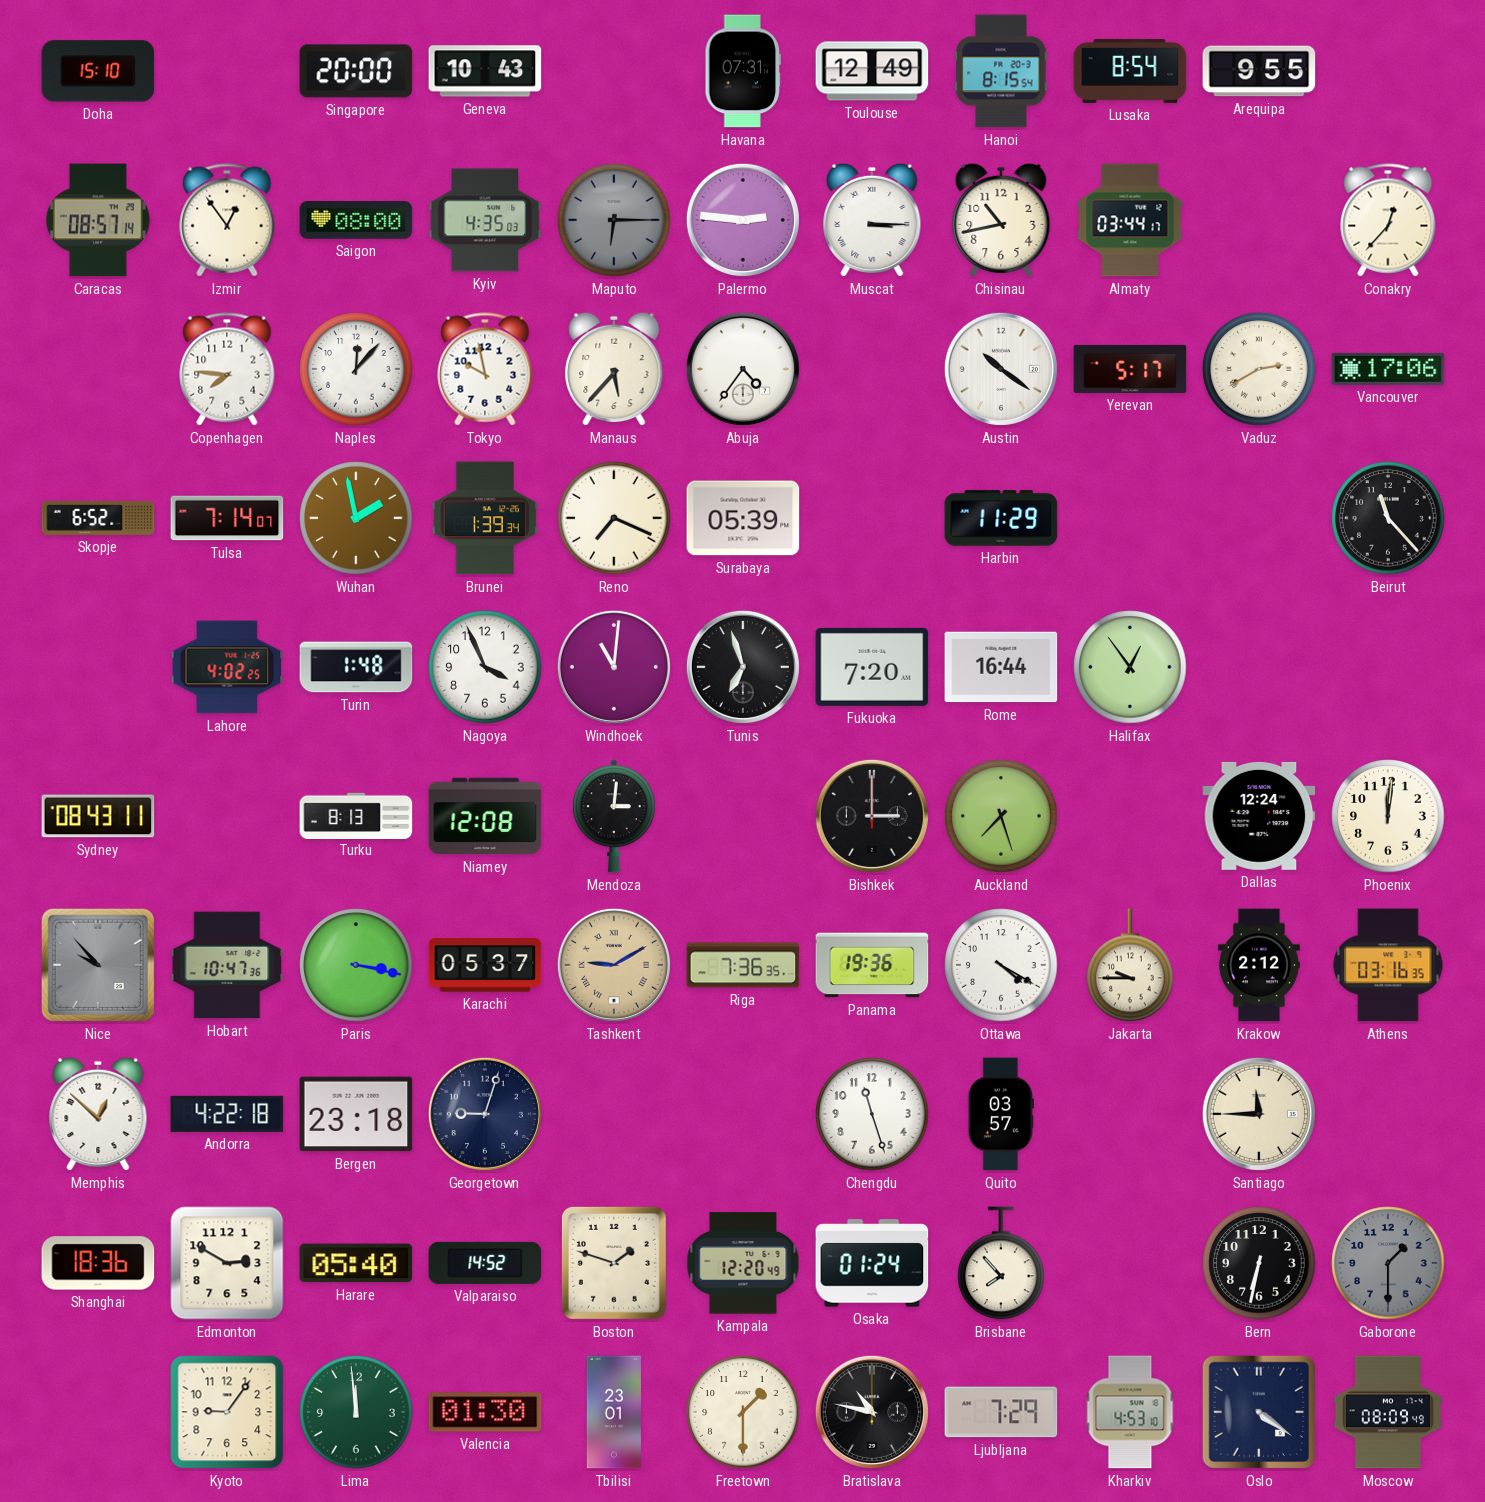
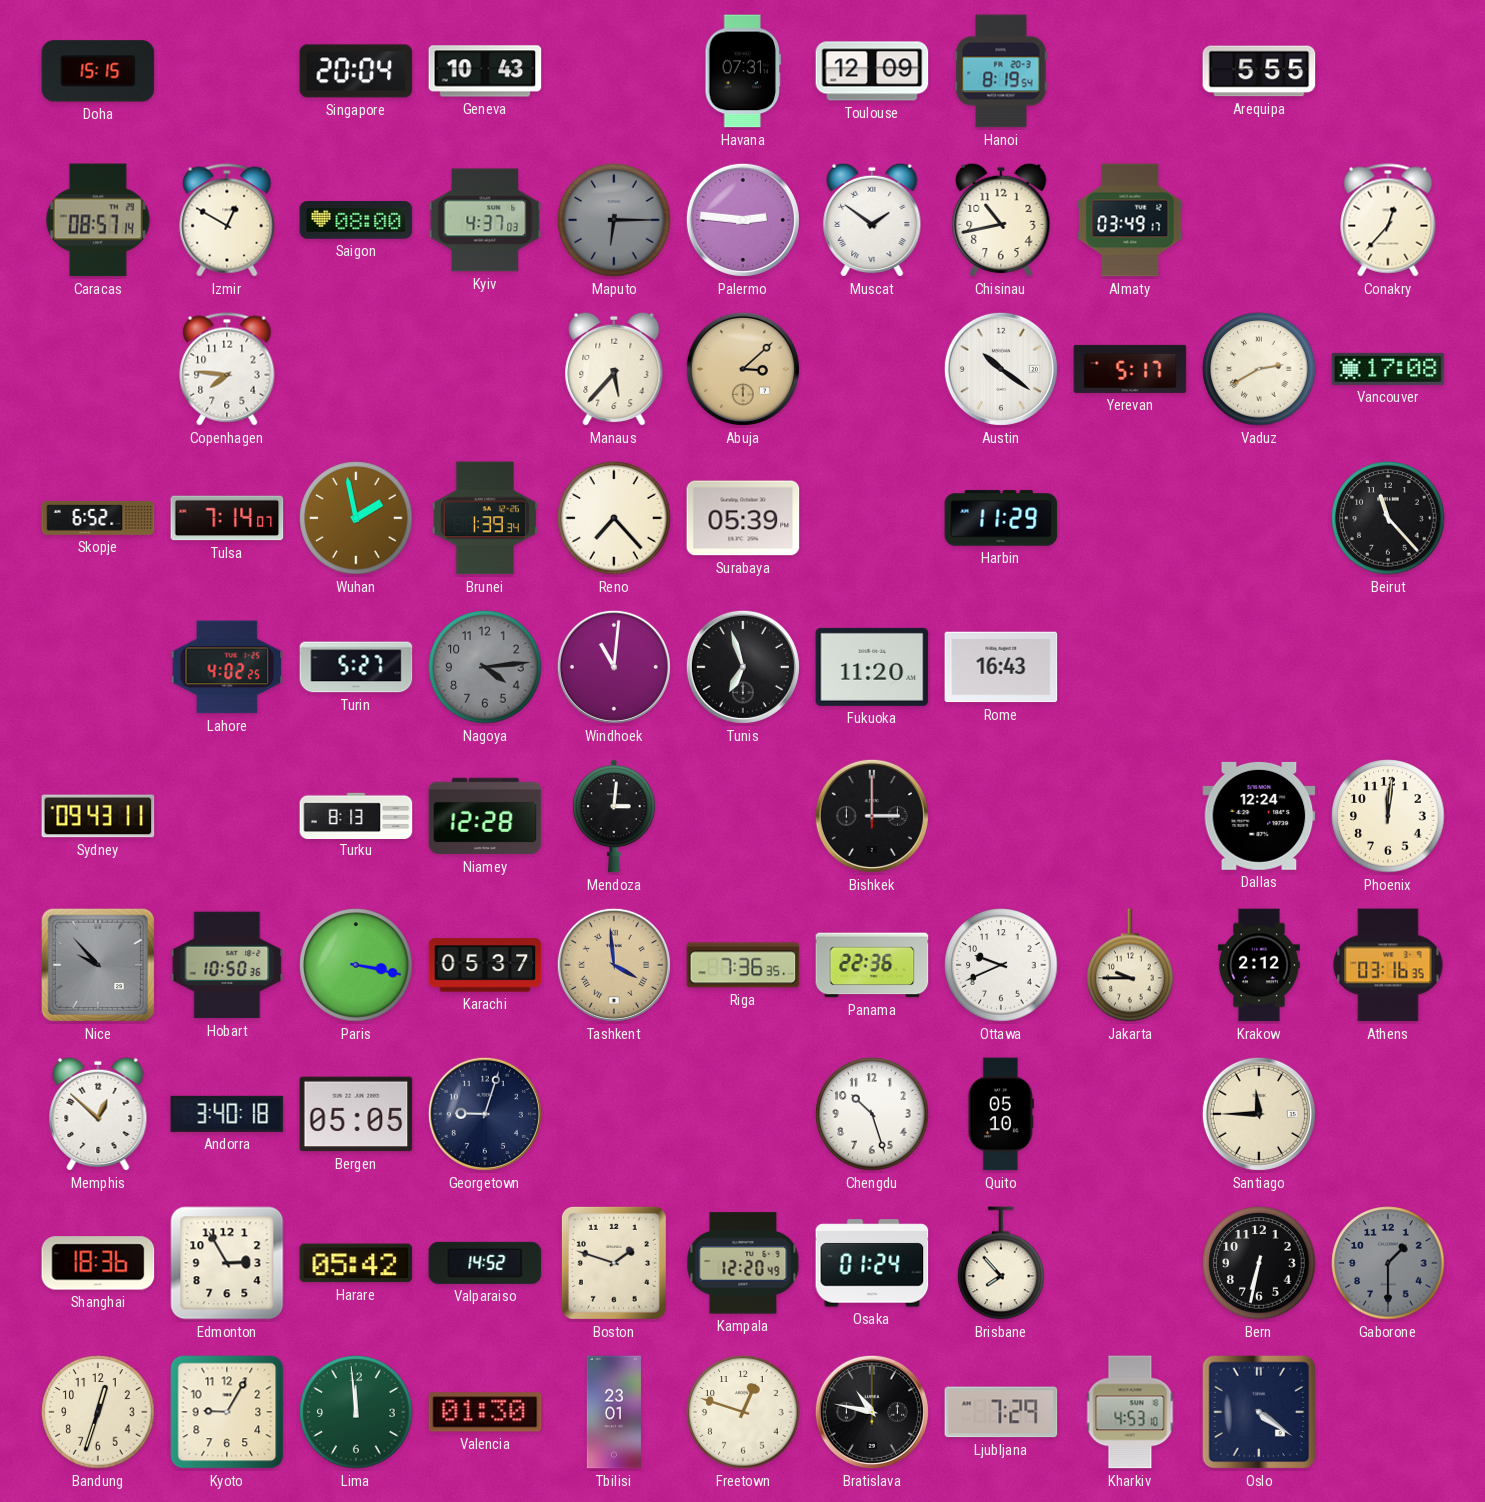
Doha: 15:10 -> 15:15
Singapore: 20:00 -> 20:04
Toulouse: 12:49 -> 12:09
Hanoi: 8:15 -> 8:19
Lusaka: 8:54 -> none
Arequipa: 9:55 -> 5:55
Izmir: 12:54 -> 12:50
Kyiv: 4:35 -> 4:37
Muscat: 3:15 -> 1:51
Almaty: 03:44 -> 03:49
Naples: 12:07 -> none
Tokyo: 9:58 -> none
Abuja: 4:36 -> 3:08
Abuja dial: white -> champagne
Vancouver: 17:06 -> 17:08
Reno: 7:19 -> 7:23
Turin: 1:48 -> 5:27
Nagoya: 3:56 -> 4:14
Nagoya dial: white -> grey
Fukuoka: 7:20 -> 11:20
Rome: 16:44 -> 16:43
Halifax: 12:54 -> none
Sydney: 08:43 -> 09:43
Niamey: 12:08 -> 12:28
Auckland: 7:27 -> none
Hobart: 10:47 -> 10:50
Tashkent: 9:10 -> 3:59
Panama: 19:36 -> 22:36
Ottawa: 4:20 -> 9:41
Andorra: 4:22 -> 3:40
Bergen: 23:18 -> 05:05
Chengdu: 11:27 -> 10:27
Quito: 03:57 -> 05:10
Edmonton: 2:50 -> 2:55
Harare: 05:40 -> 05:42
Bandung: none -> 12:33
Kyoto: 9:06 -> 9:05
Freetown: 1:30 -> 12:48
Moscow: 08:09 -> none
